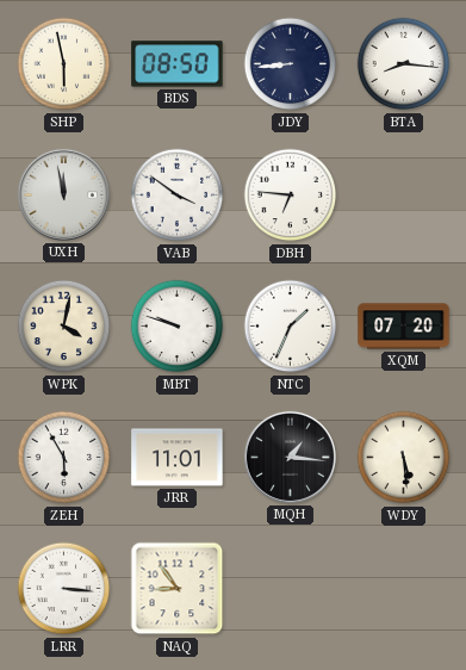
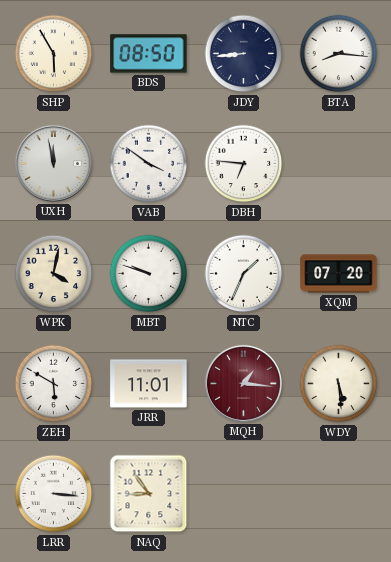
SHP: 5:58 -> 5:55
ZEH: 5:55 -> 5:50
MQH dial: black -> burgundy
